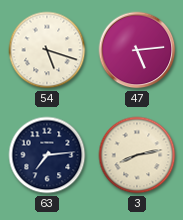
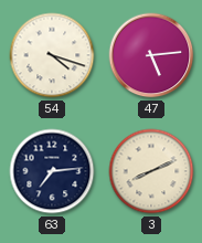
54: 5:18 -> 4:18
3: 8:13 -> 8:11
